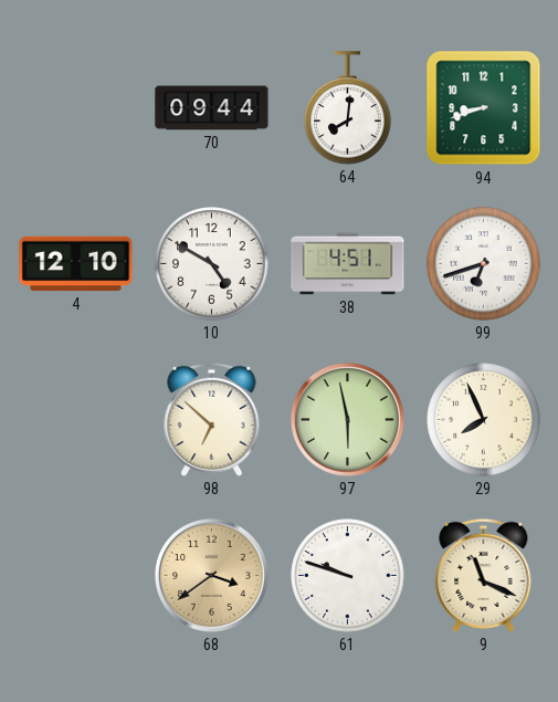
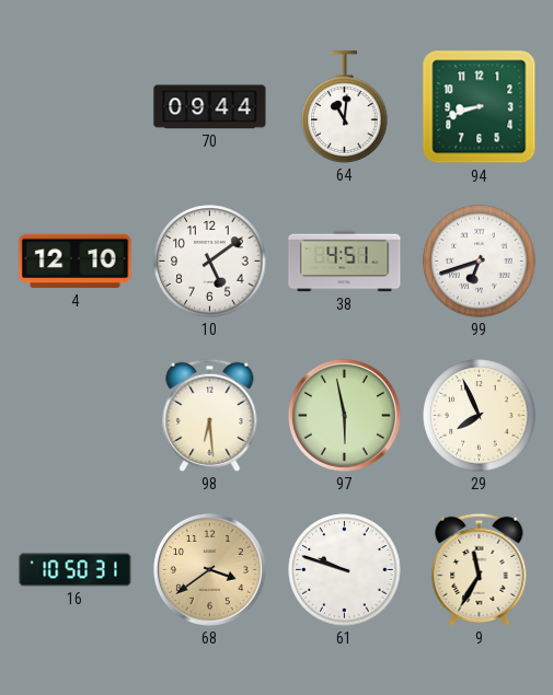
64: 8:01 -> 11:01
10: 4:50 -> 5:09
98: 6:52 -> 6:29
16: none -> 10:50
9: 11:19 -> 11:35
